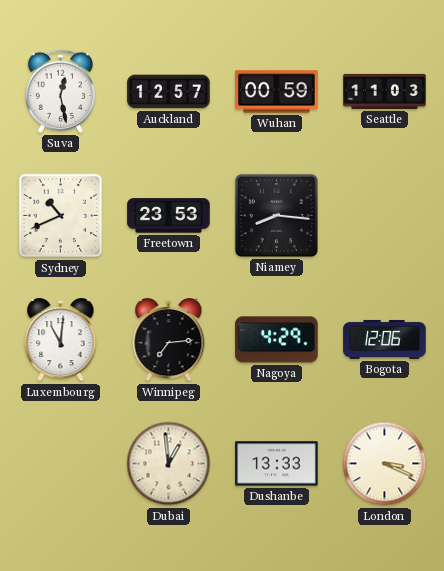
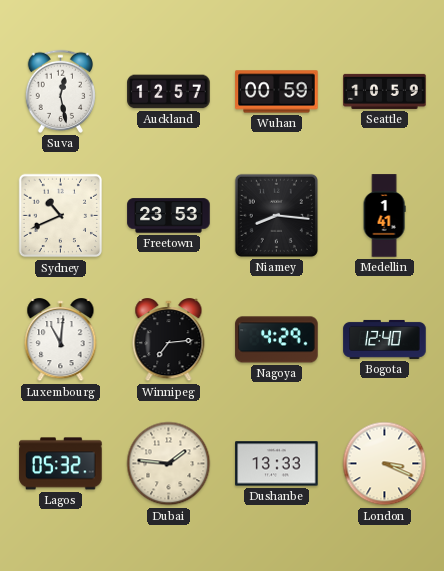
Seattle: 11:03 -> 10:59
Medellin: none -> 1:41
Bogota: 12:06 -> 12:40
Lagos: none -> 05:32
Dubai: 12:59 -> 1:46
